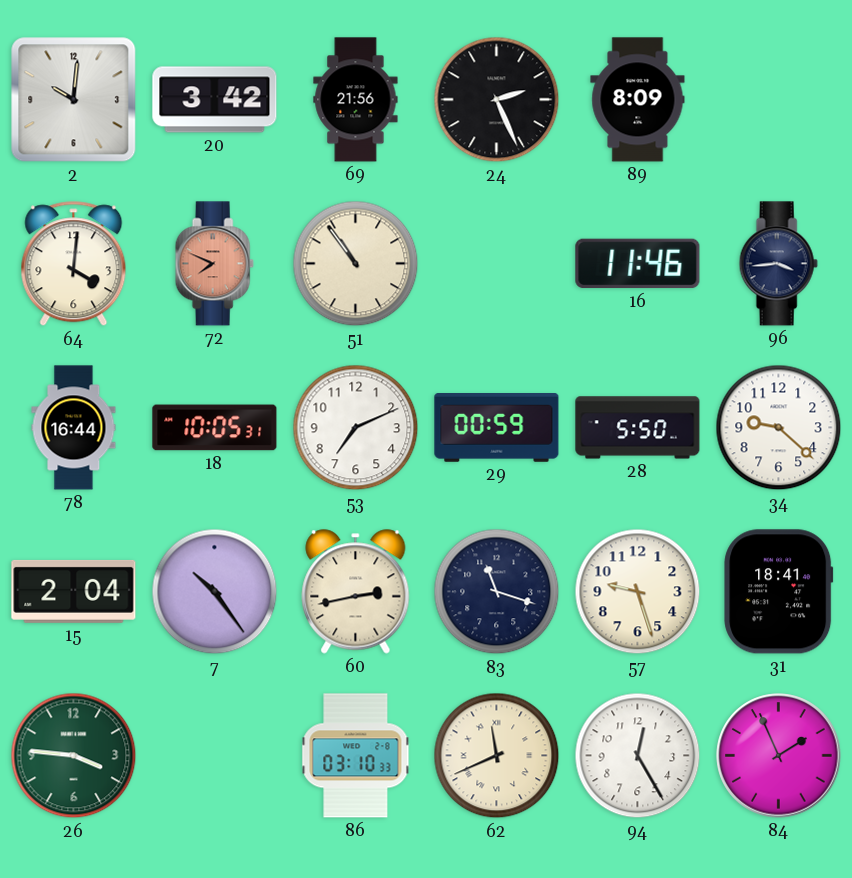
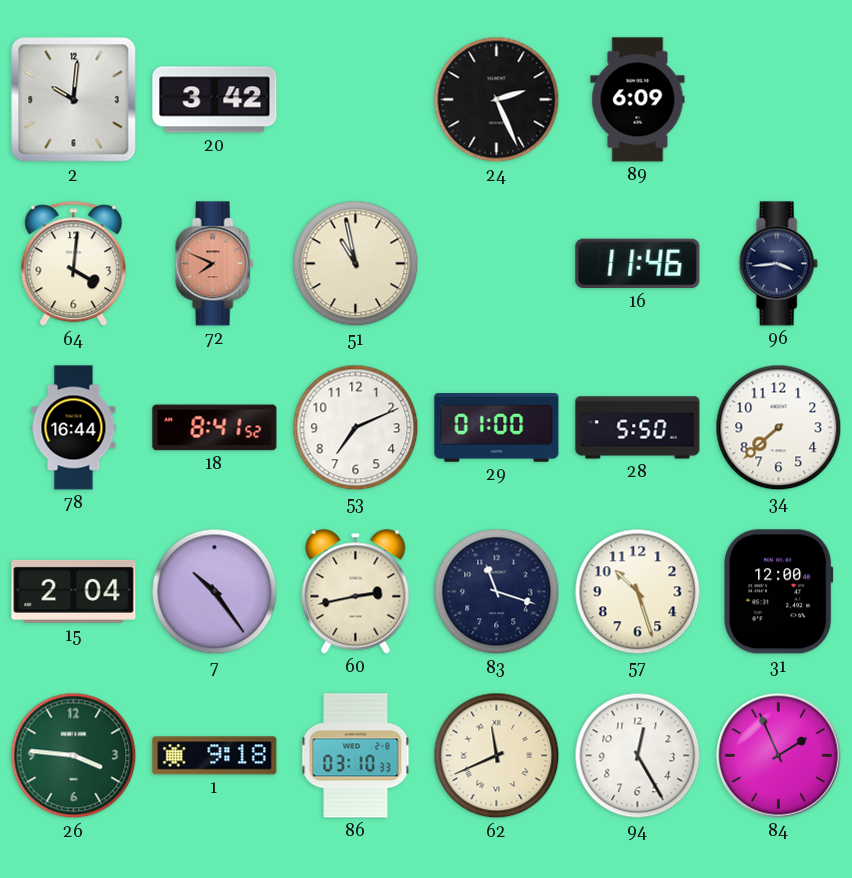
69: 21:56 -> none
89: 8:09 -> 6:09
51: 10:54 -> 10:58
18: 10:05 -> 8:41
29: 00:59 -> 01:00
34: 9:22 -> 7:38
57: 9:27 -> 10:27
31: 18:41 -> 12:00
1: none -> 9:18
